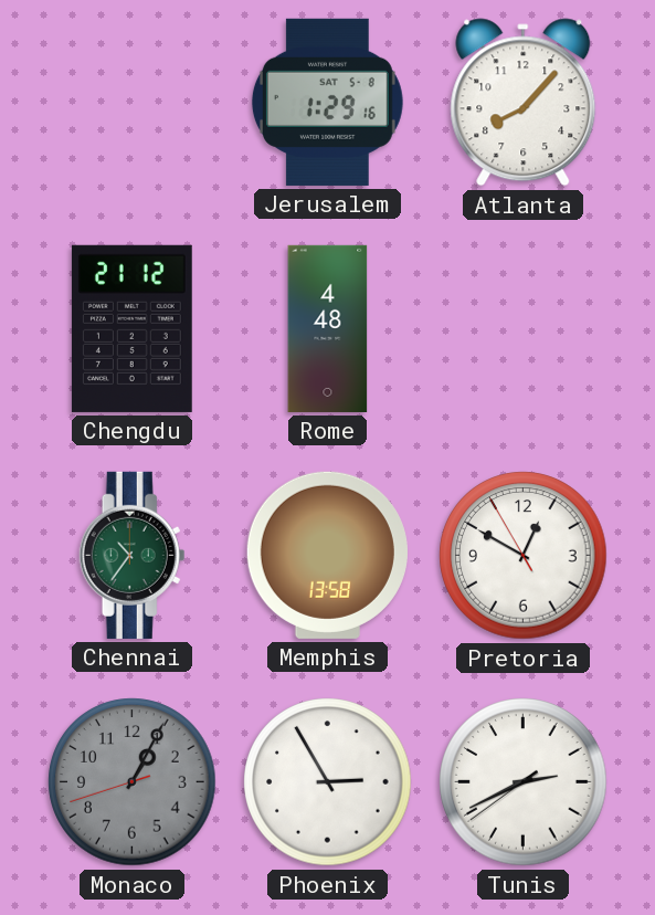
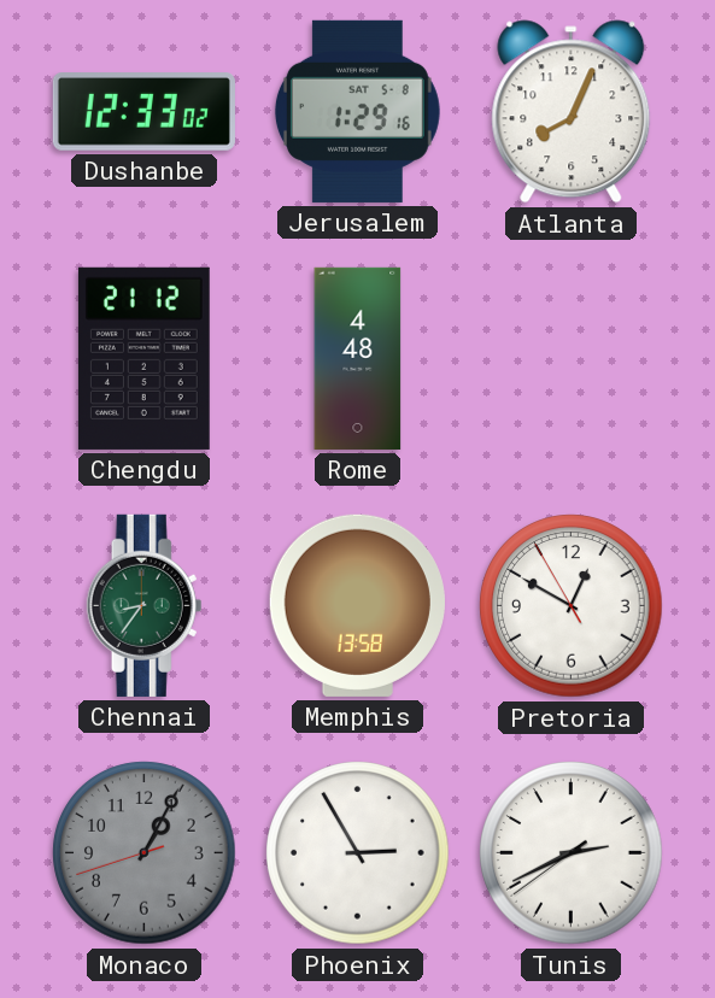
Dushanbe: none -> 12:33
Atlanta: 8:07 -> 8:04
Chennai: 10:36 -> 8:36
